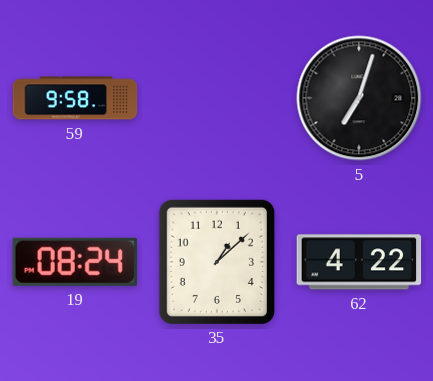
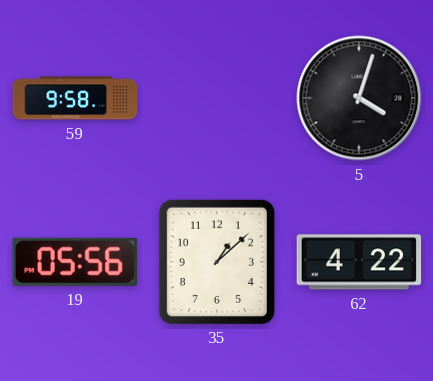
5: 7:03 -> 4:03
19: 08:24 -> 05:56
